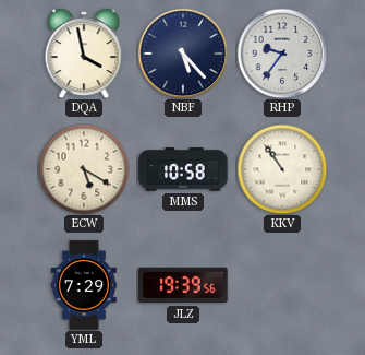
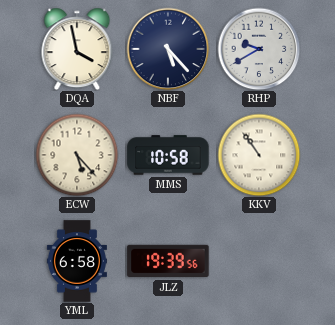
RHP: 9:36 -> 9:40
ECW: 5:20 -> 5:23
YML: 7:29 -> 6:58
